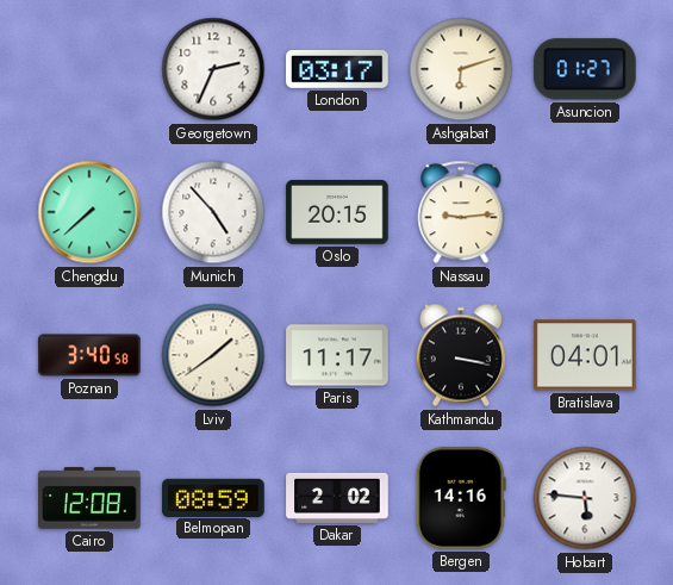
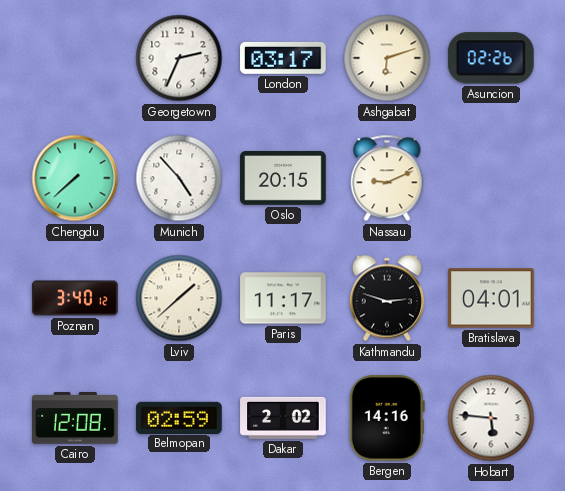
Asuncion: 01:27 -> 02:26
Nassau: 9:14 -> 9:11
Poznan: 3:40:58 -> 3:40:12
Lviv: 1:39 -> 1:38
Kathmandu: 3:17 -> 2:48
Belmopan: 08:59 -> 02:59
